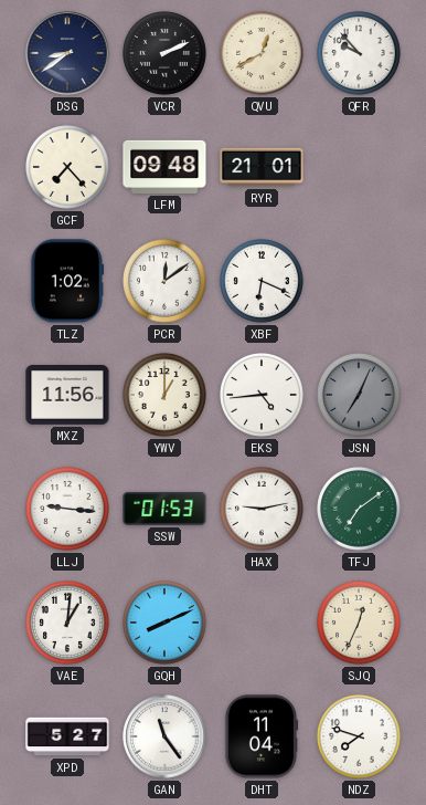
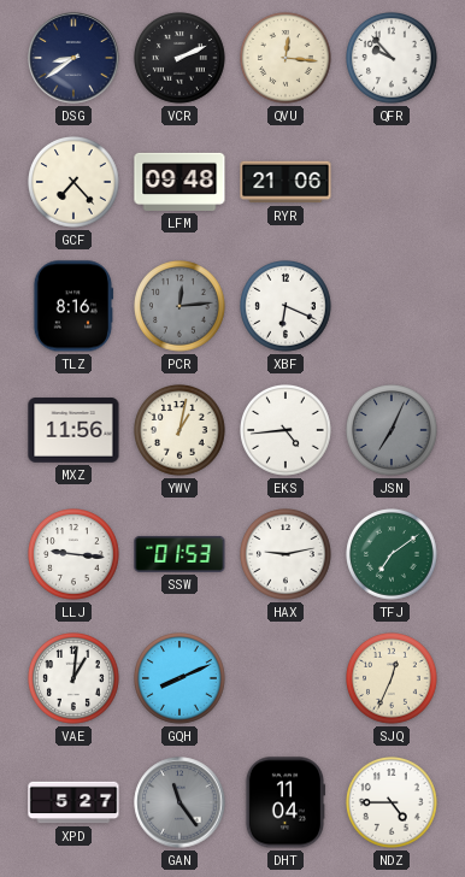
QVU: 12:40 -> 12:16
RYR: 21:01 -> 21:06
TLZ: 1:02 -> 8:16
PCR: 12:09 -> 12:14
PCR dial: white -> grey
YWV: 1:00 -> 1:02
GAN dial: white -> grey
NDZ: 7:48 -> 4:45
